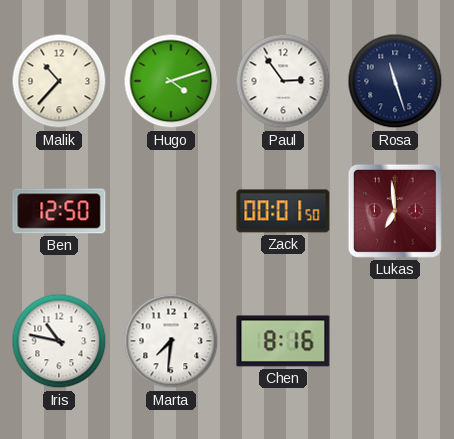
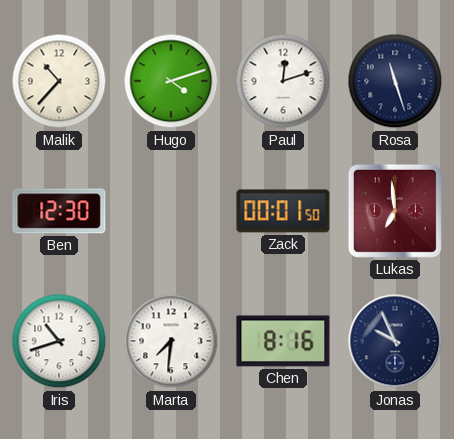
Paul: 2:54 -> 12:12
Ben: 12:50 -> 12:30
Iris: 10:47 -> 10:42
Jonas: none -> 9:56
